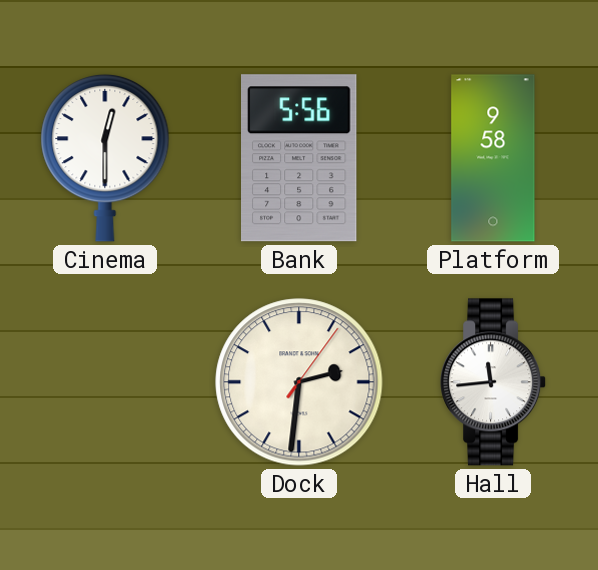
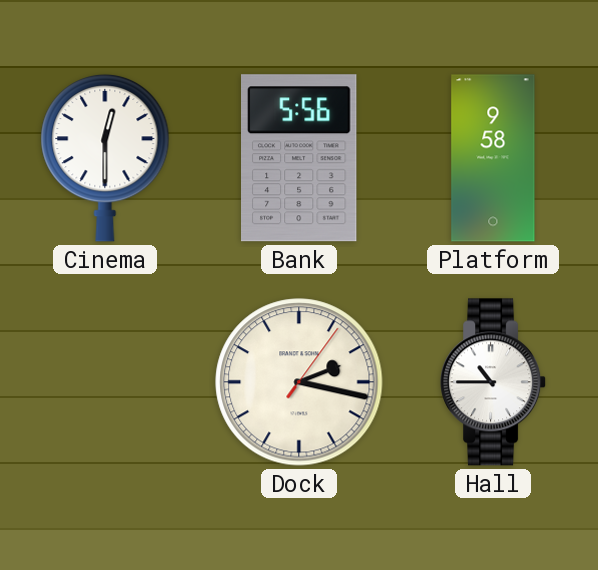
Dock: 2:31 -> 2:17
Hall: 11:44 -> 10:45
